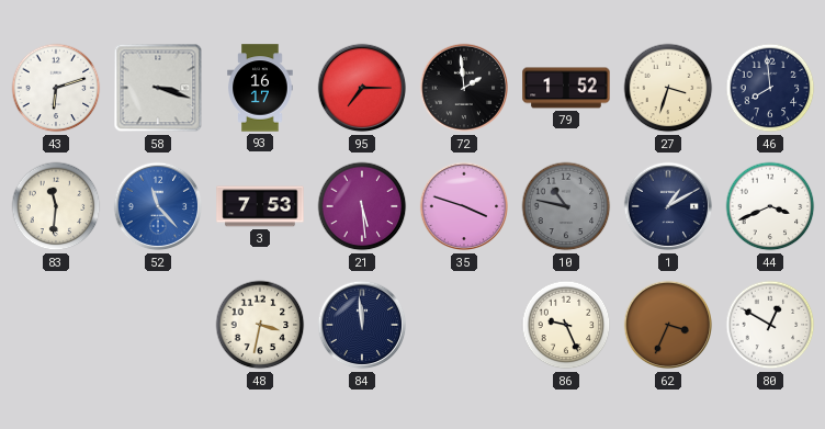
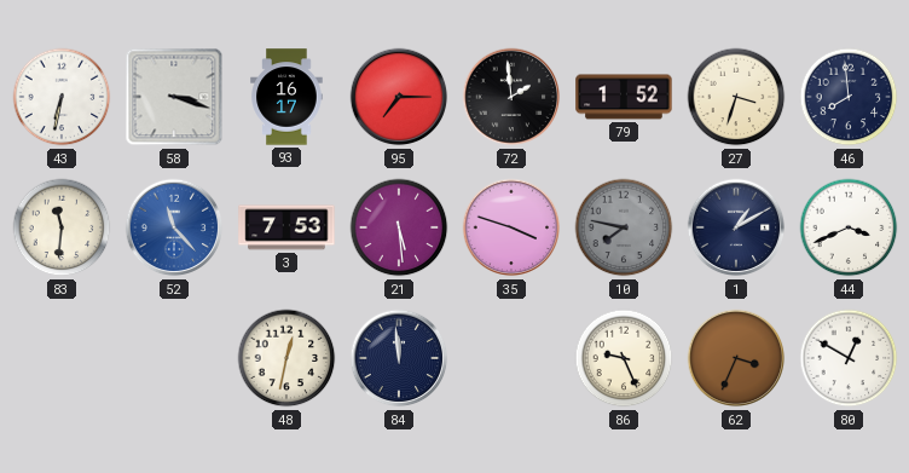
43: 6:12 -> 6:32
10: 10:47 -> 7:47
48: 3:32 -> 12:32
